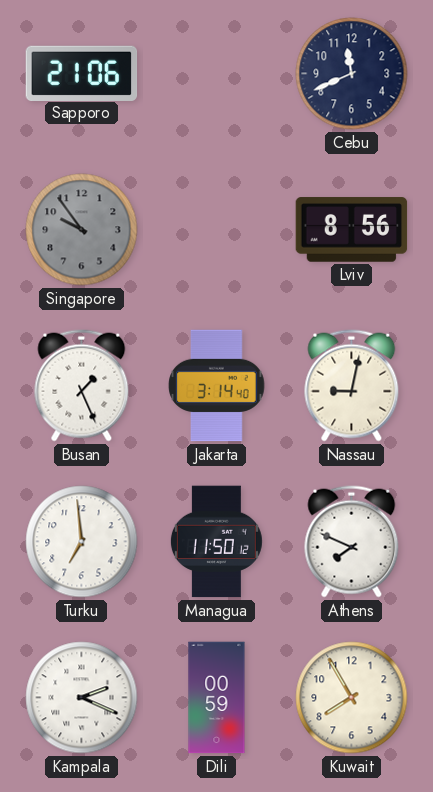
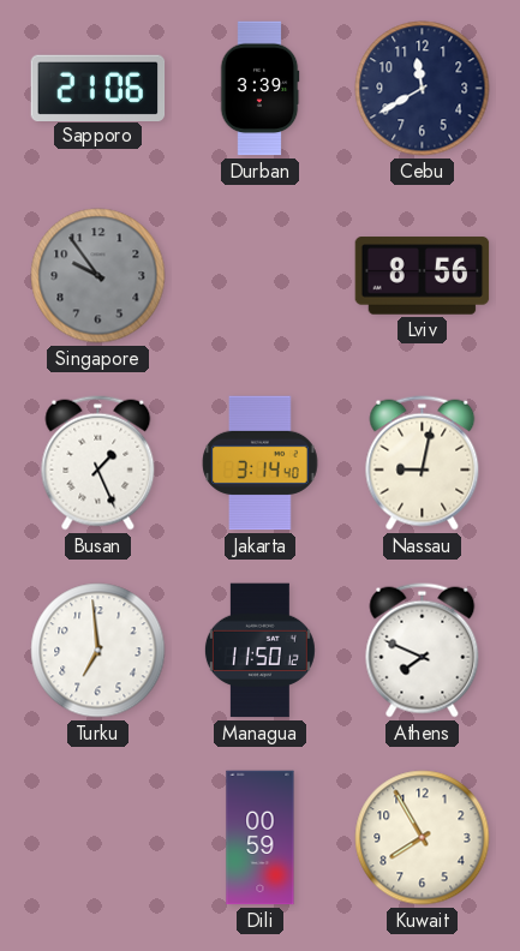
Durban: none -> 3:39
Cebu: 11:41 -> 11:40
Kampala: 2:19 -> none
